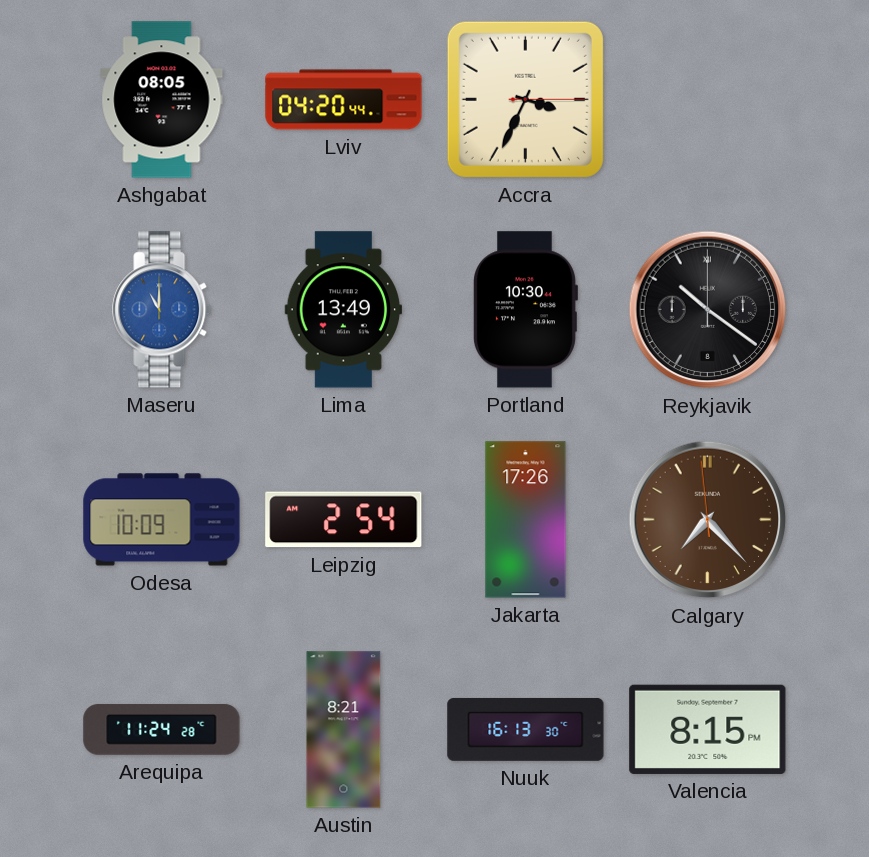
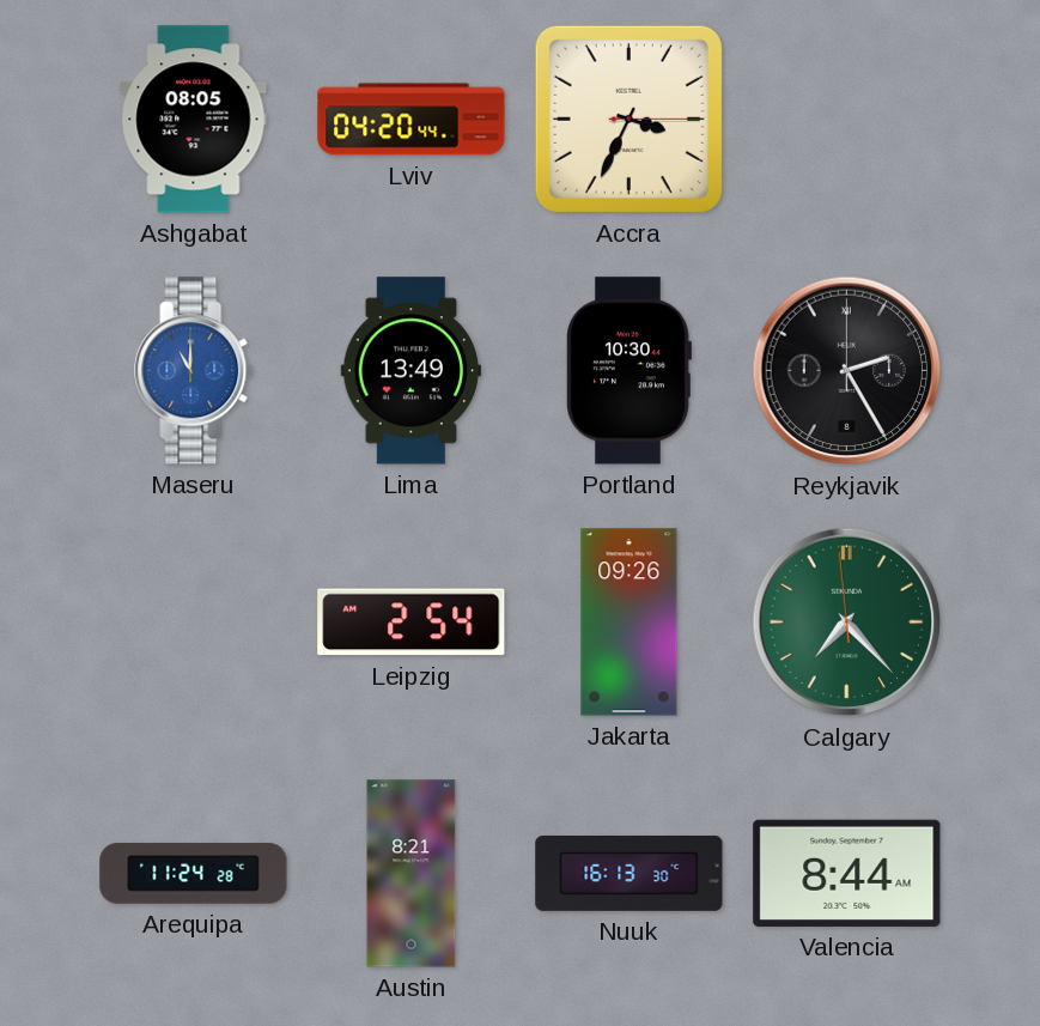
Reykjavik: 10:21 -> 2:25
Odesa: 10:09 -> none
Jakarta: 17:26 -> 09:26
Calgary dial: brown -> green
Valencia: 8:15 -> 8:44
